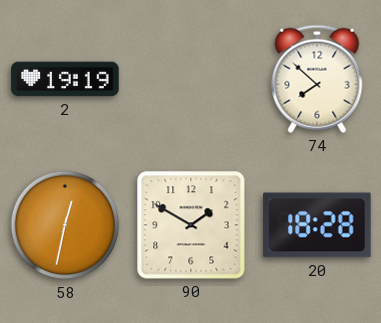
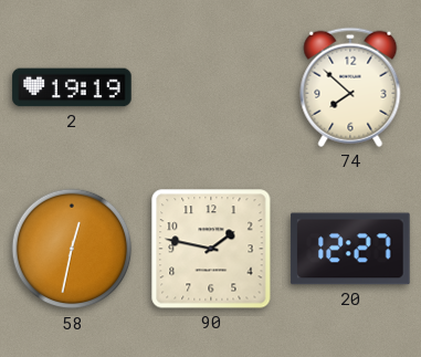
90: 1:50 -> 1:47
20: 18:28 -> 12:27
